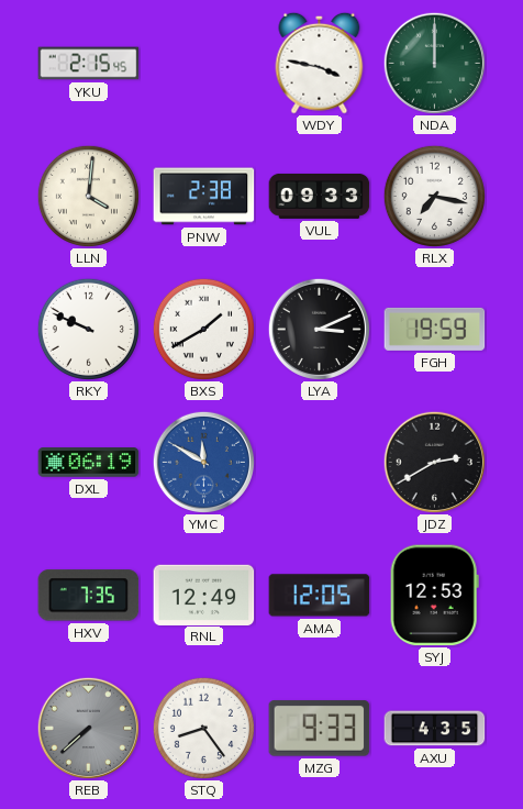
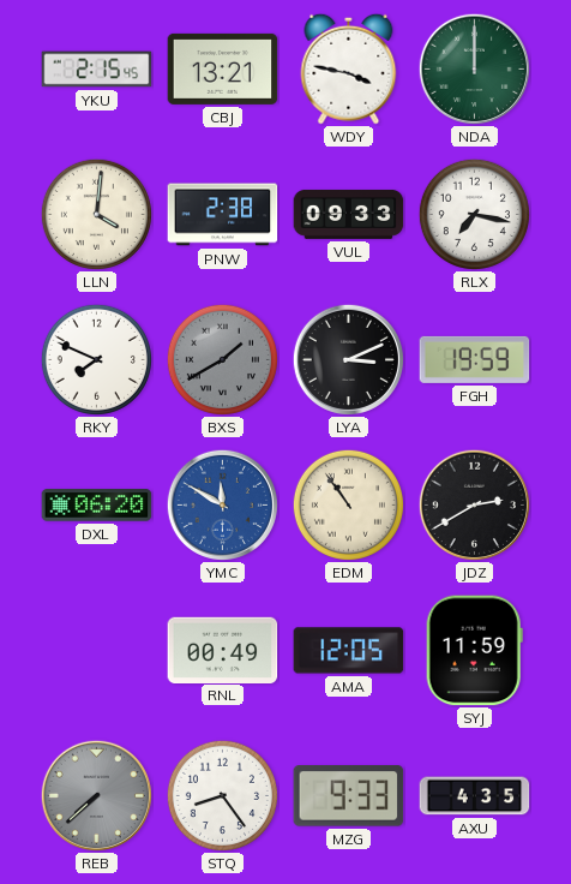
CBJ: none -> 13:21
RKY: 9:49 -> 7:49
BXS dial: white -> grey
DXL: 06:19 -> 06:20
EDM: none -> 10:54
HXV: 7:35 -> none
RNL: 12:49 -> 00:49
SYJ: 12:53 -> 11:59
